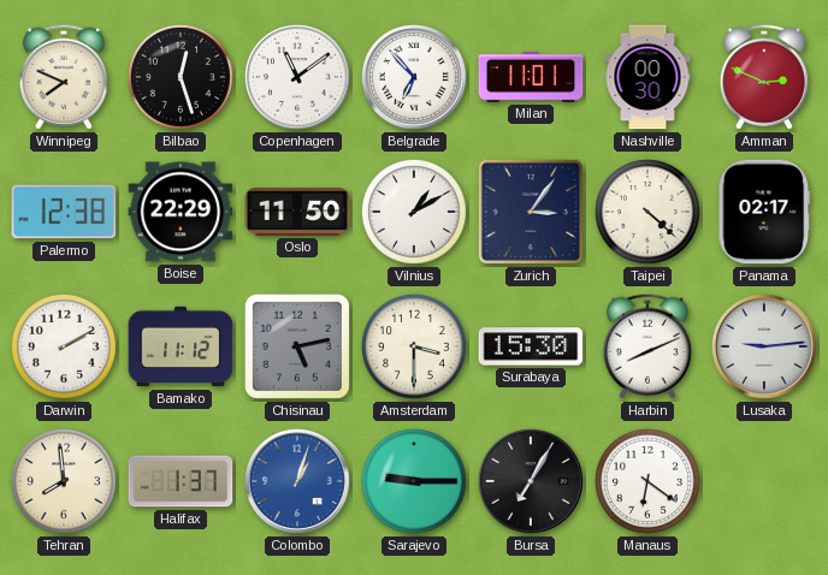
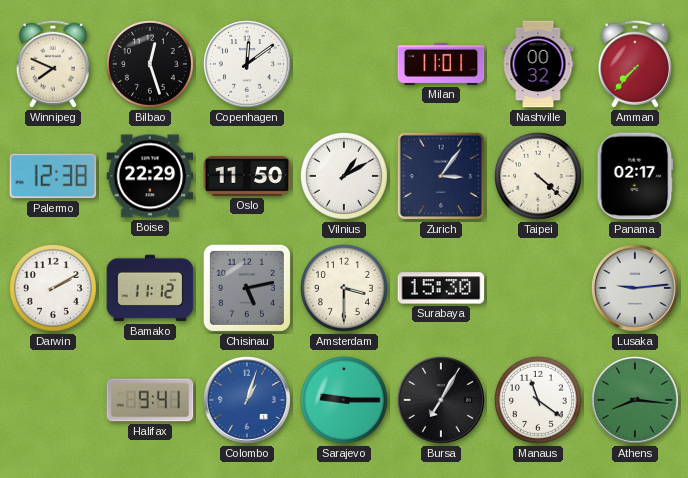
Copenhagen: 11:09 -> 12:09
Belgrade: 6:53 -> none
Nashville: 00:30 -> 00:32
Amman: 2:49 -> 7:37
Harbin: 8:11 -> none
Tehran: 7:59 -> none
Halifax: 1:37 -> 9:41
Manaus: 6:21 -> 11:21
Athens: none -> 8:16
